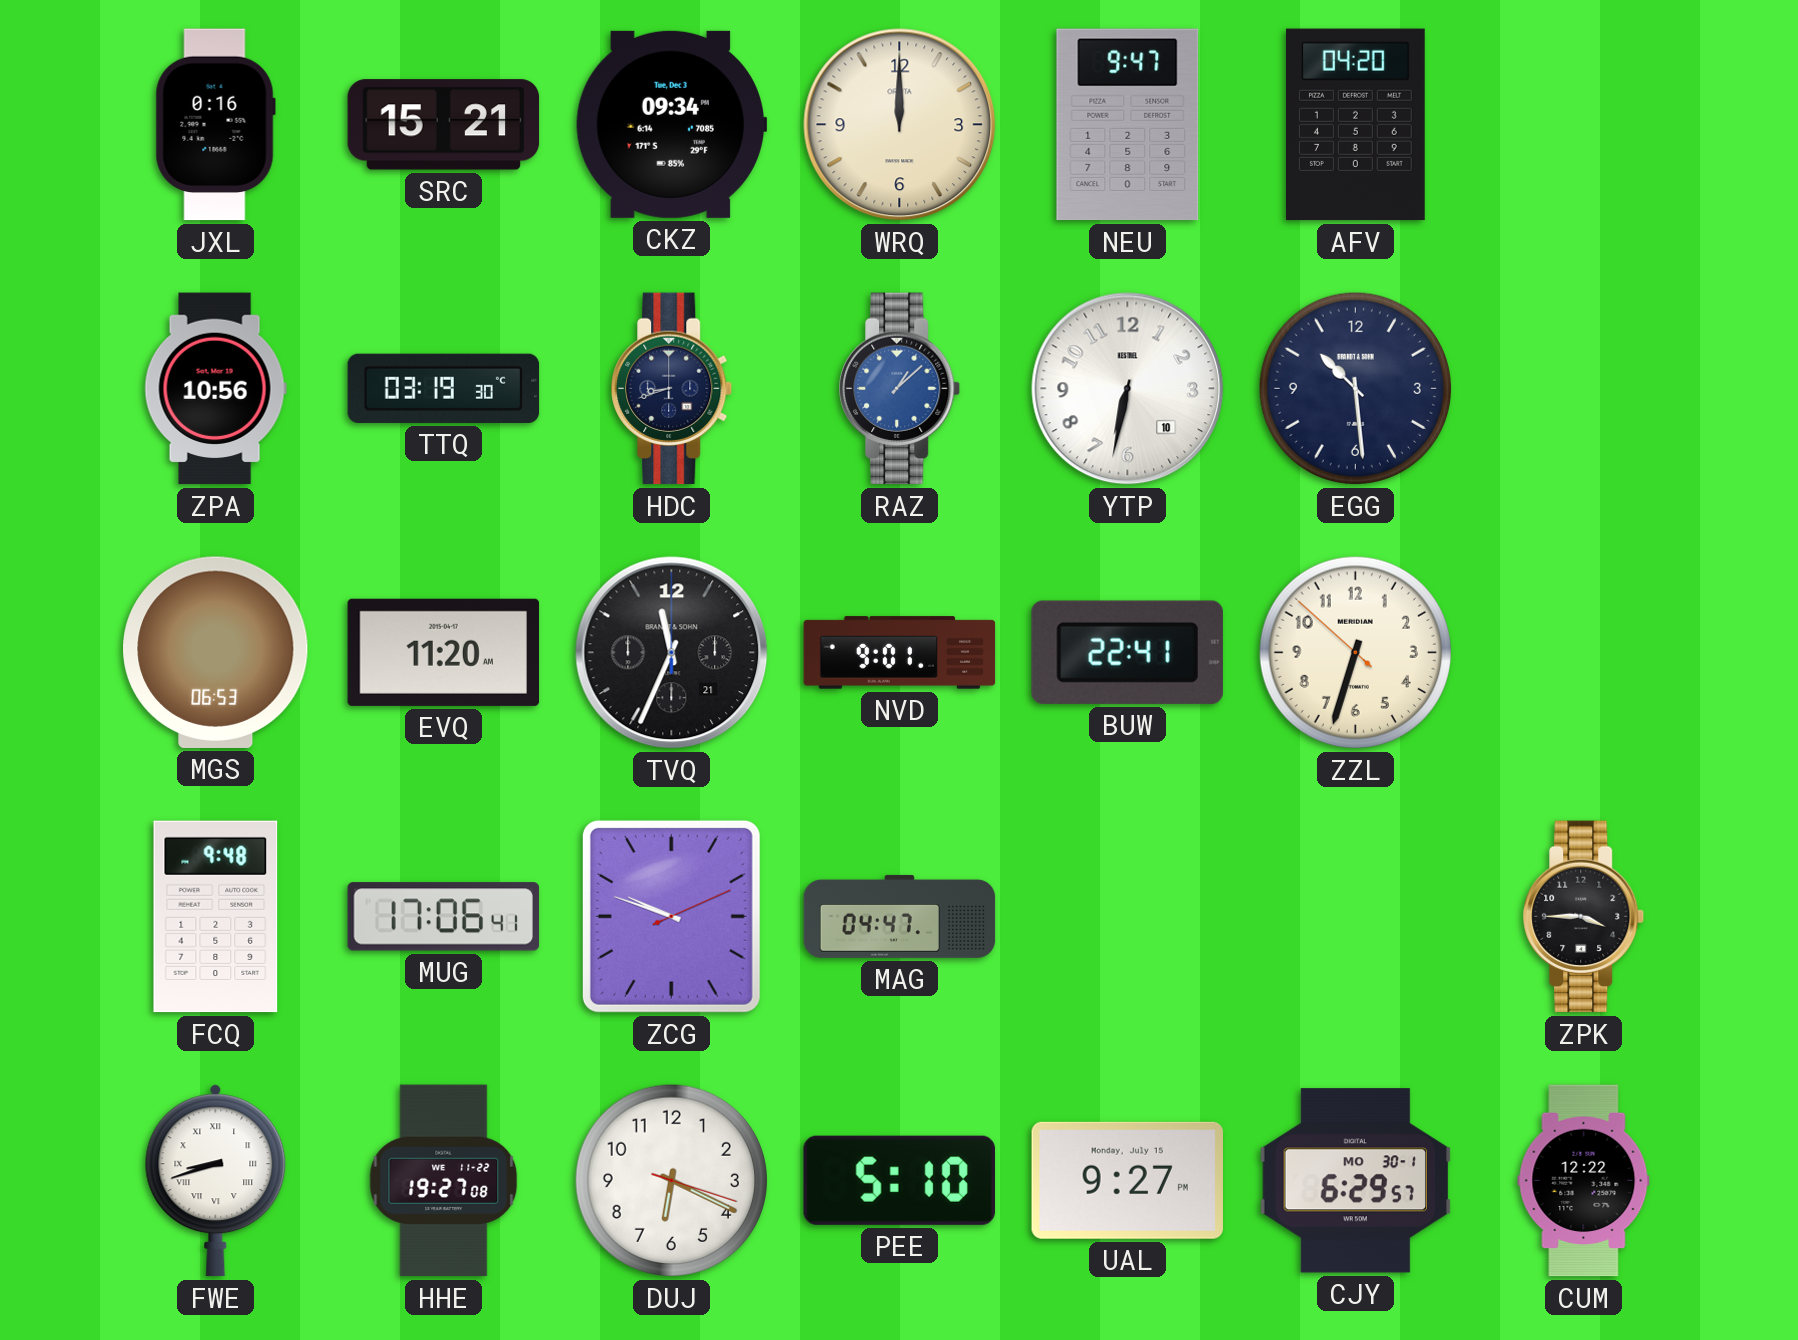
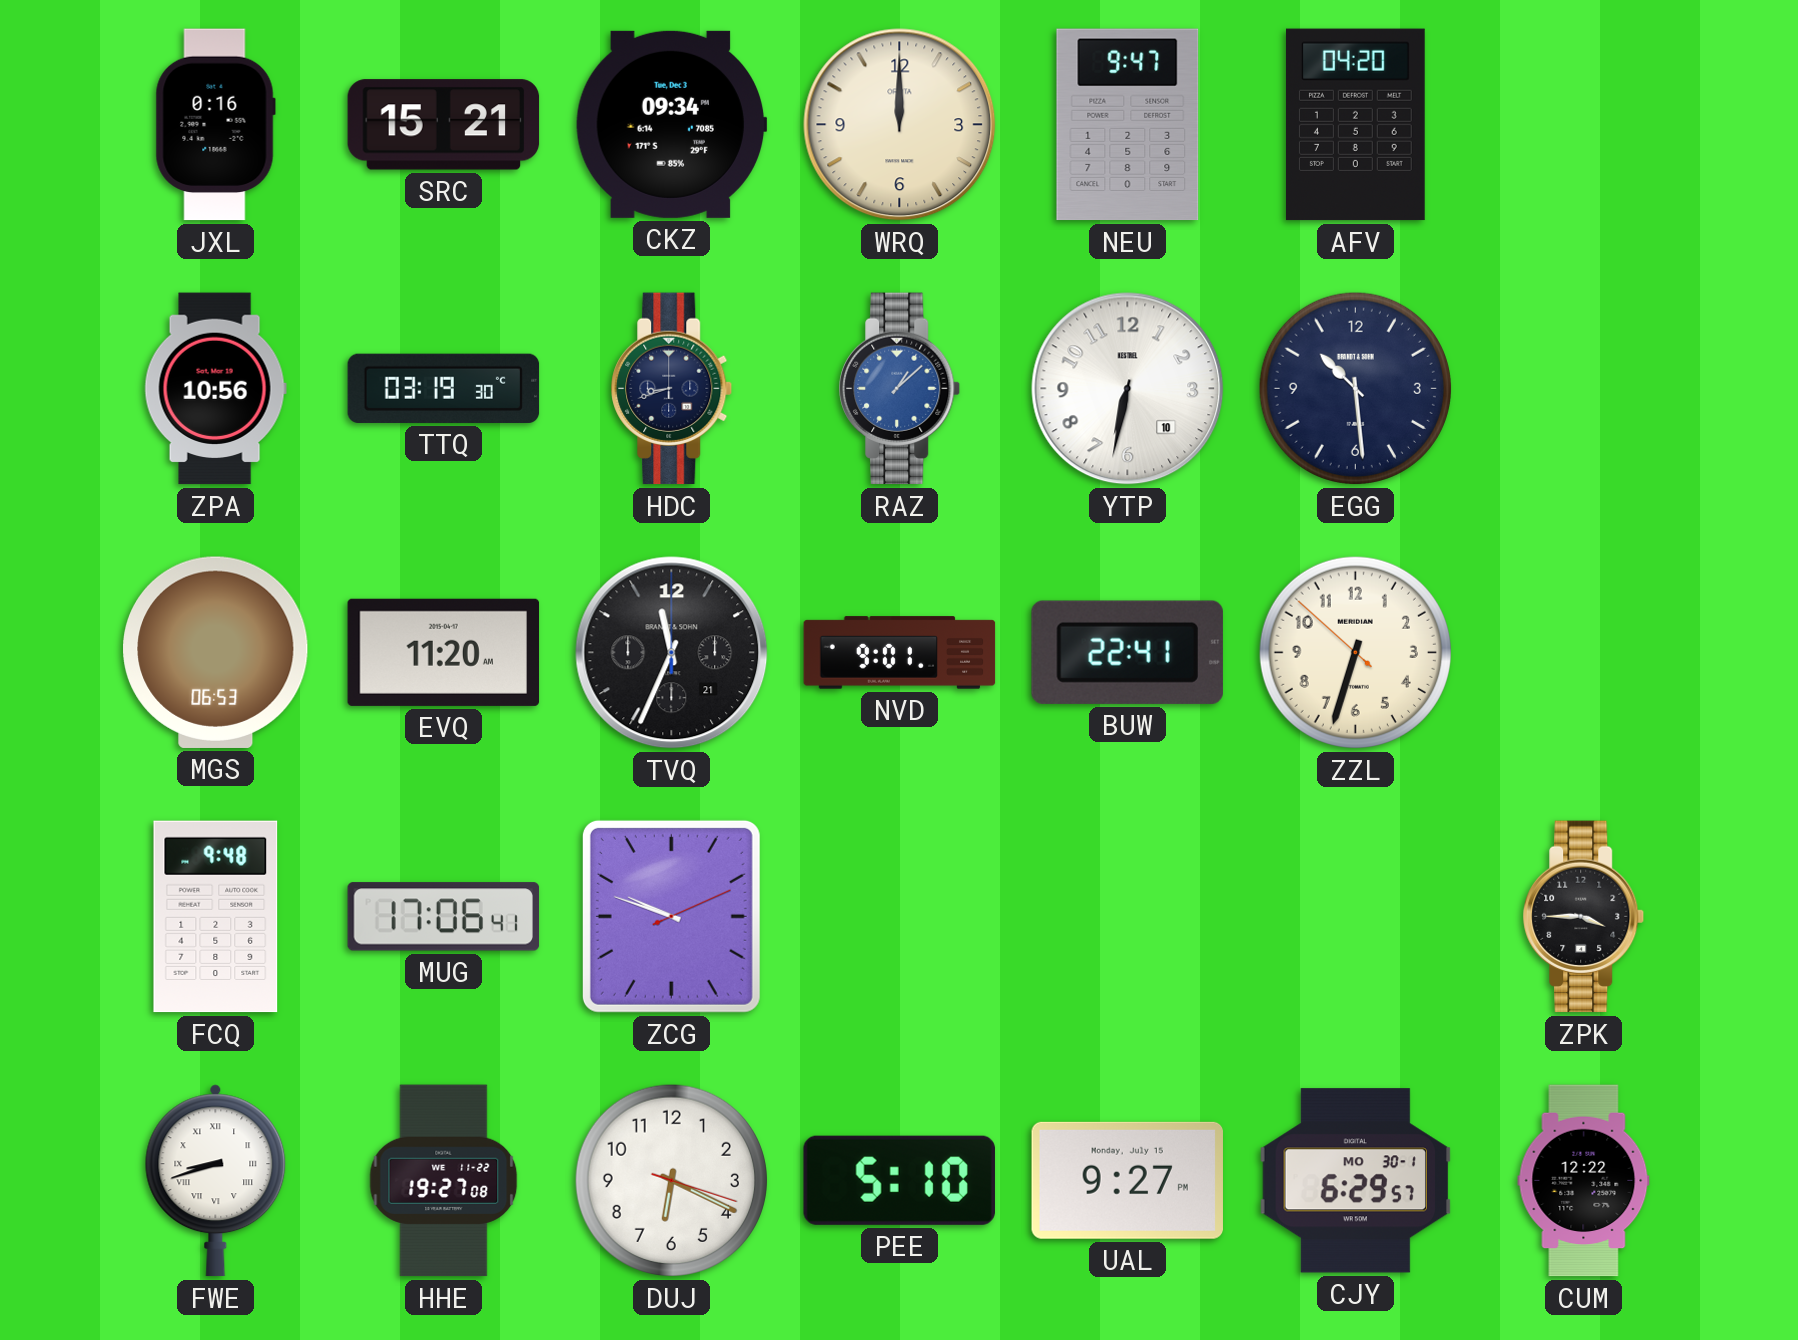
MAG: 04:47 -> none
